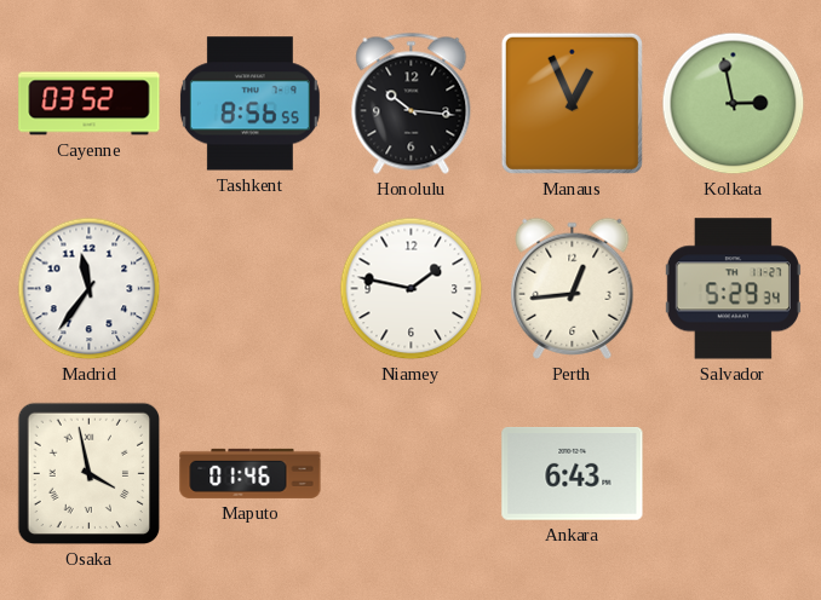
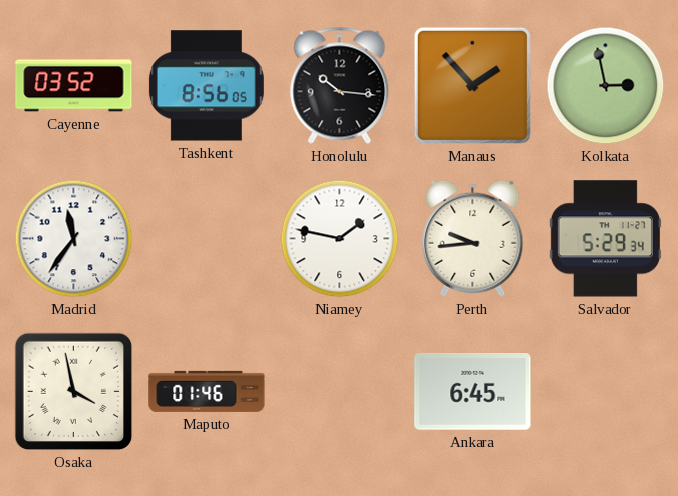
Tashkent: 8:56:55 -> 8:56:05
Manaus: 12:56 -> 1:53
Perth: 12:44 -> 9:44
Ankara: 6:43 -> 6:45
